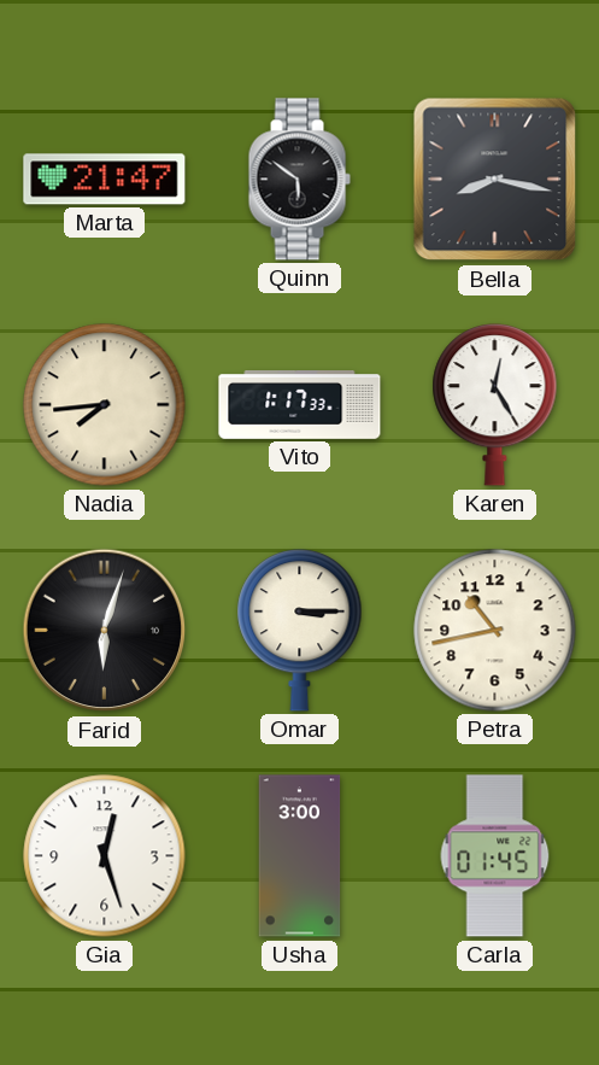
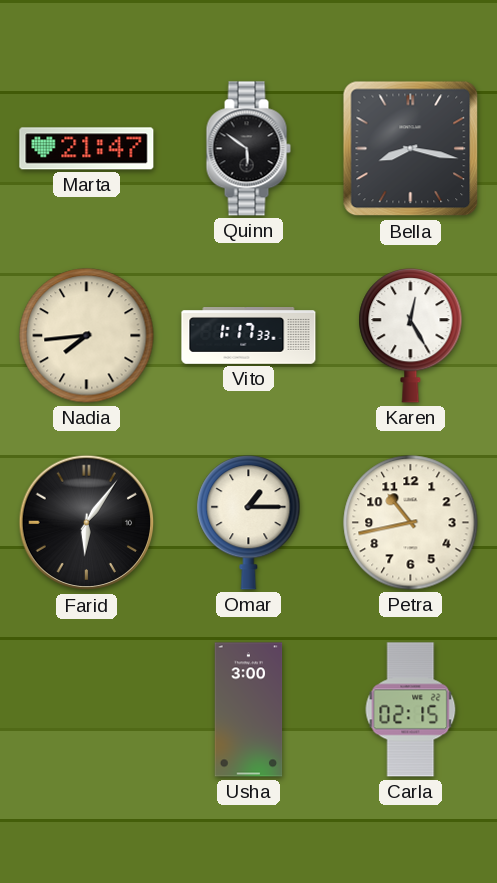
Farid: 6:03 -> 6:06
Omar: 3:15 -> 1:15
Gia: 12:27 -> none
Carla: 01:45 -> 02:15
